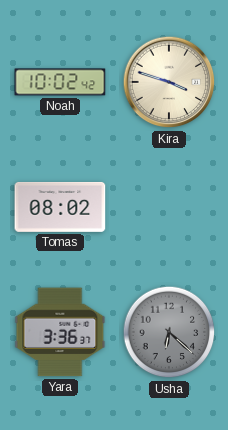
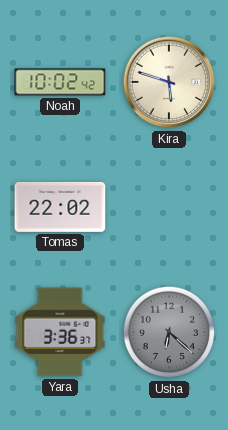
Kira: 3:48 -> 5:48
Tomas: 08:02 -> 22:02
